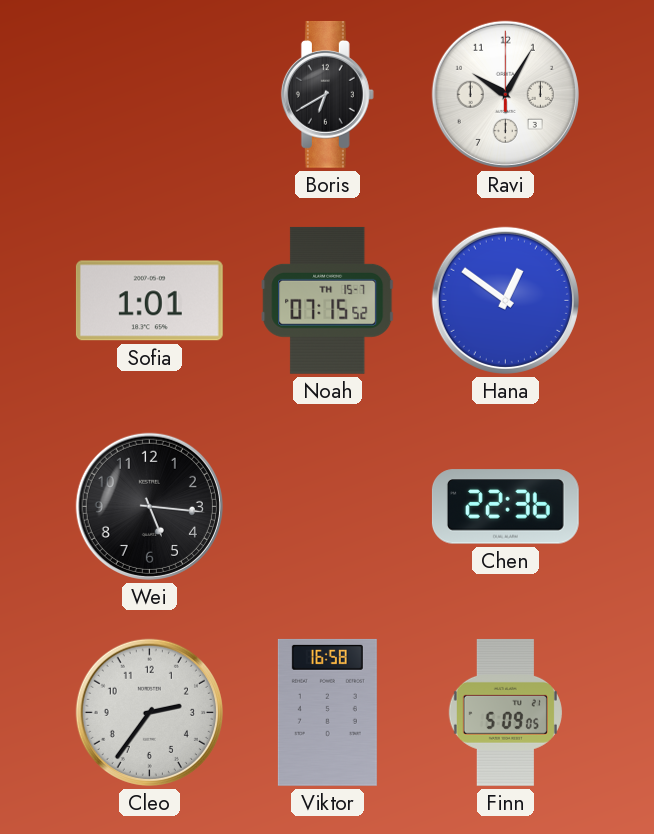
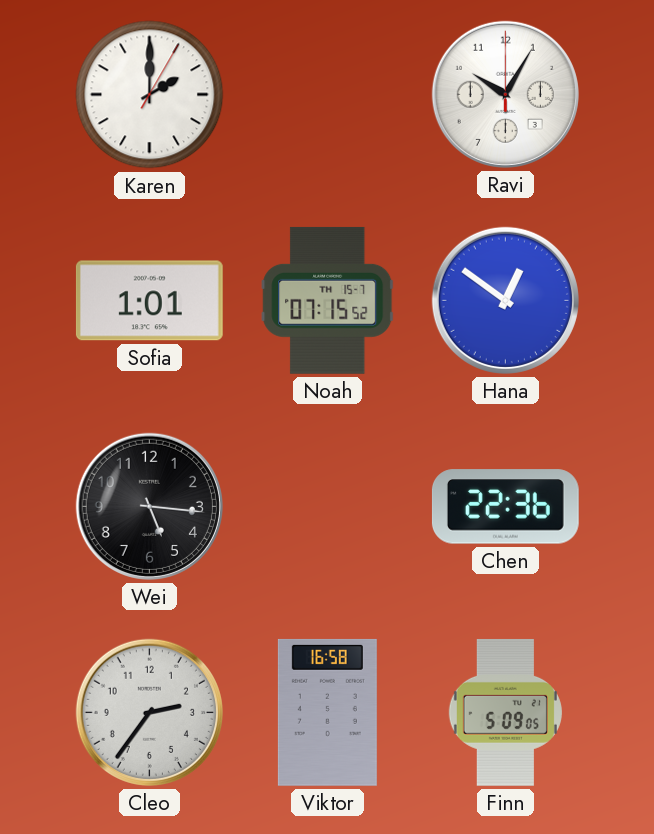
Karen: none -> 2:00
Boris: 6:40 -> none
